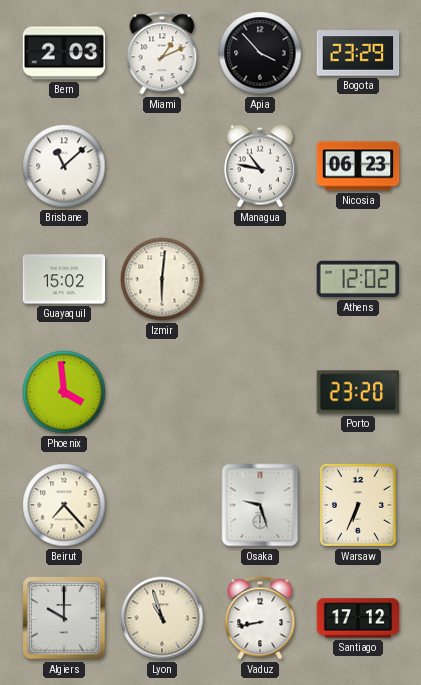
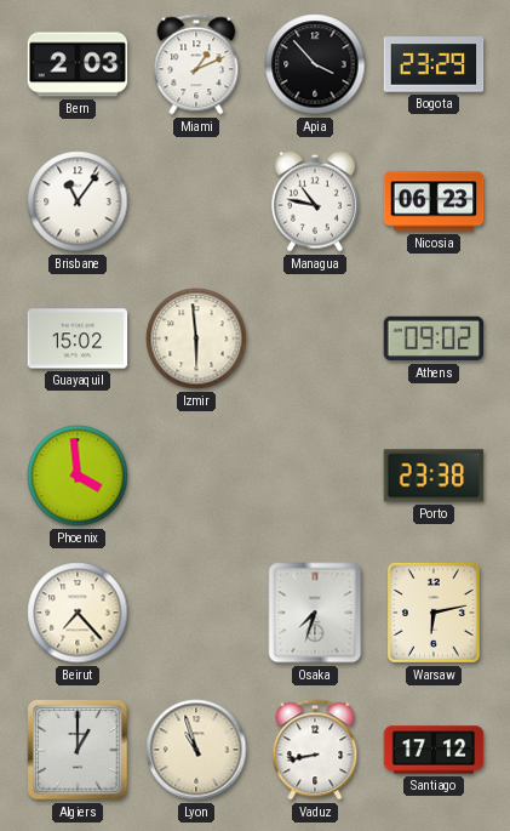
Brisbane: 11:08 -> 11:06
Izmir: 6:01 -> 5:59
Athens: 12:02 -> 09:02
Porto: 23:20 -> 23:38
Osaka: 9:27 -> 7:33
Warsaw: 6:34 -> 6:13
Algiers: 10:00 -> 1:00
